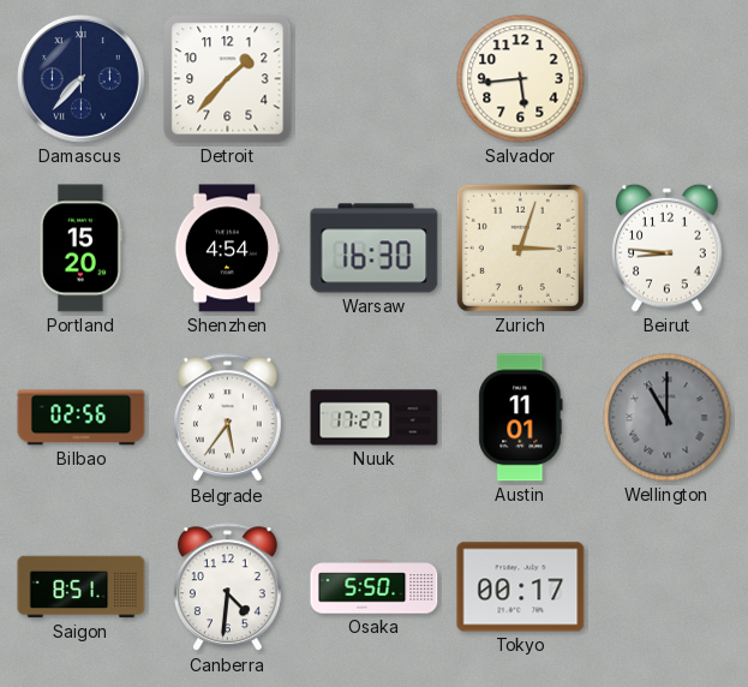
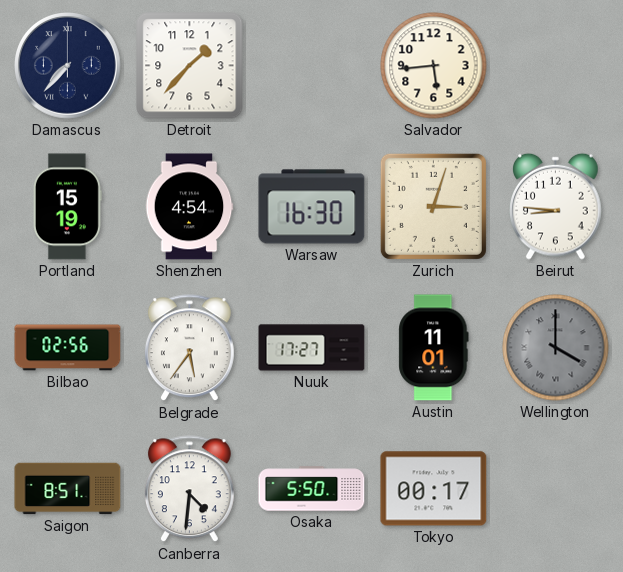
Portland: 15:20 -> 15:19
Wellington: 11:00 -> 4:00
